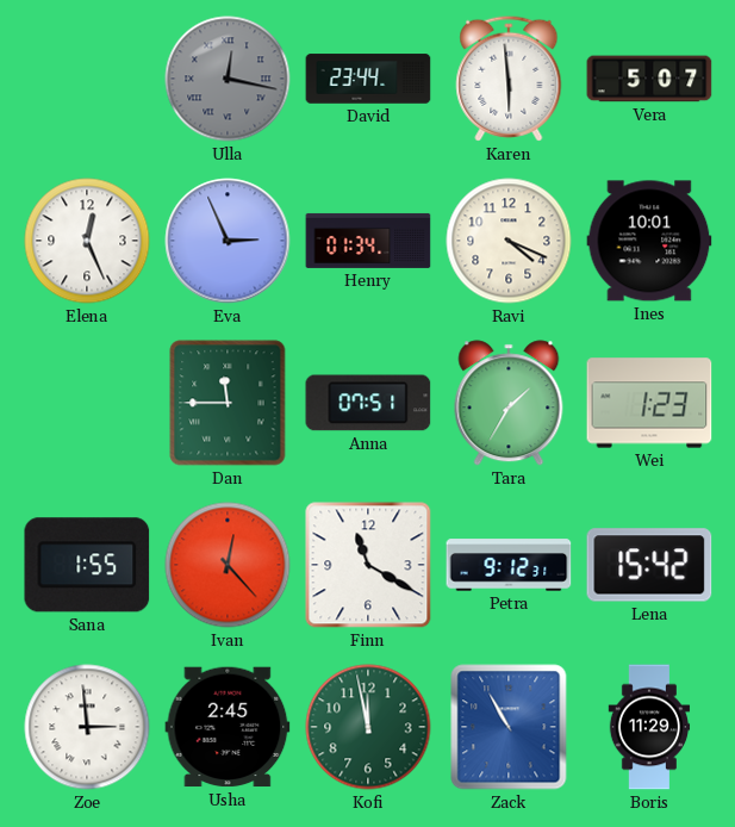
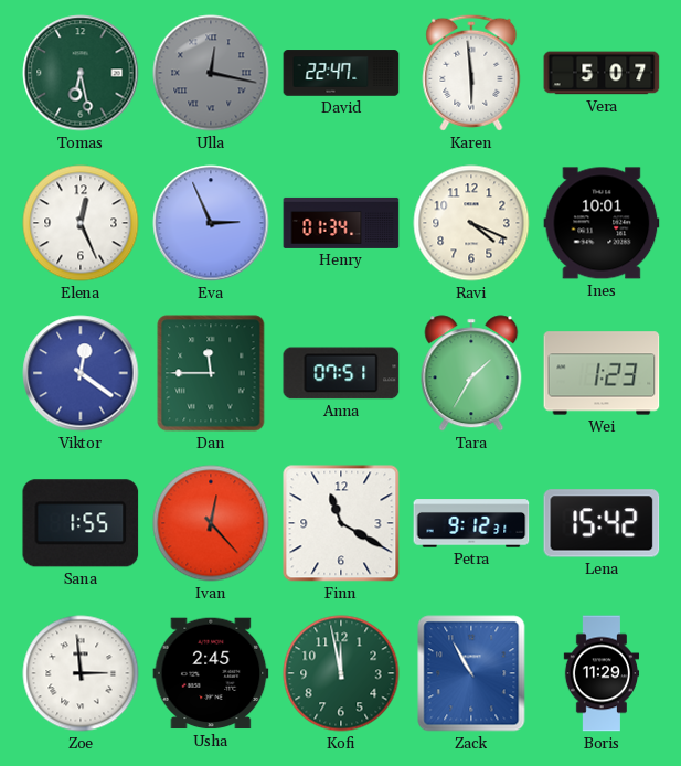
Tomas: none -> 6:28
David: 23:44 -> 22:47
Viktor: none -> 12:21
